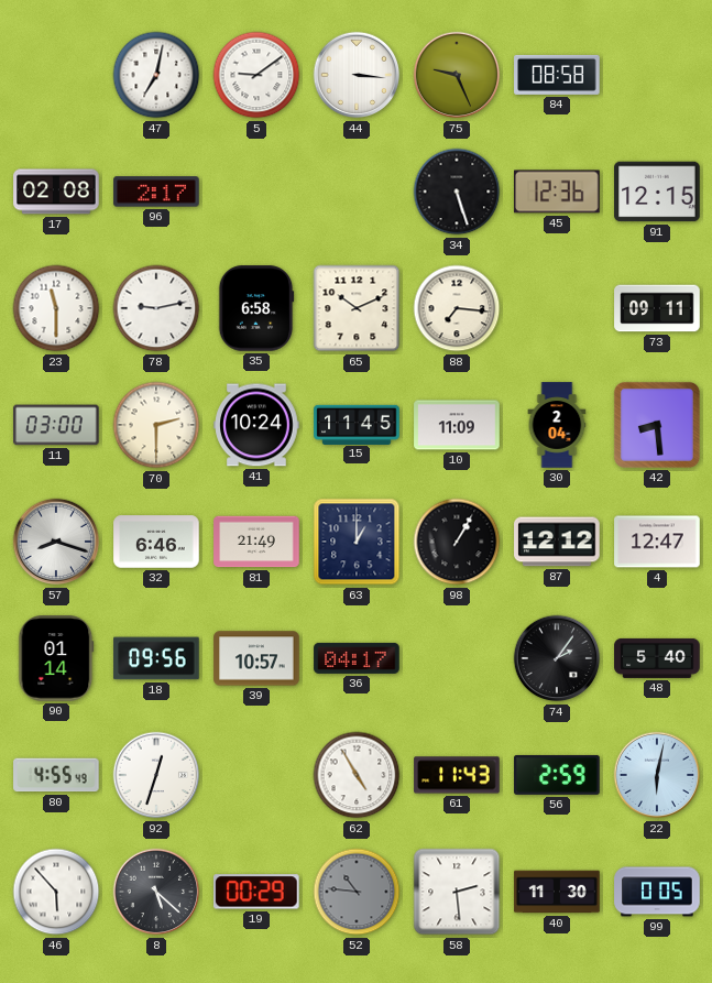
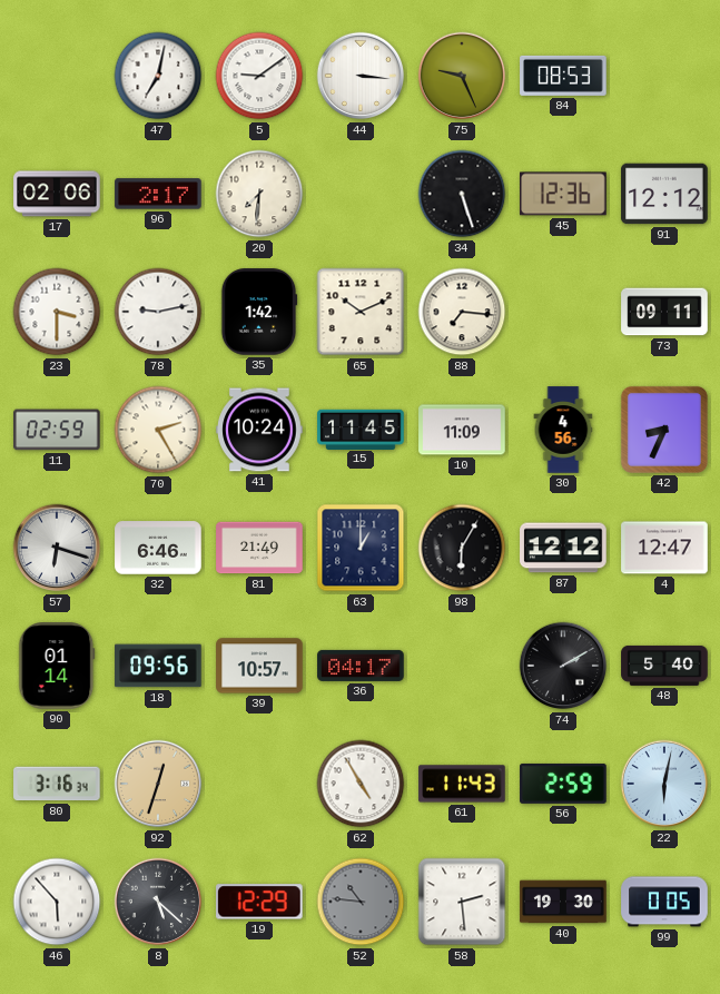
84: 08:58 -> 08:53
17: 02:08 -> 02:06
20: none -> 7:31
91: 12:15 -> 12:12
23: 11:30 -> 3:30
35: 6:58 -> 1:42
11: 03:00 -> 02:59
70: 2:30 -> 2:25
30: 2:04 -> 4:56
42: 8:29 -> 8:34
57: 8:18 -> 6:18
98: 1:05 -> 6:05
74: 2:06 -> 2:10
80: 4:55 -> 3:16
92 dial: white -> champagne
19: 00:29 -> 12:29
40: 11:30 -> 19:30
